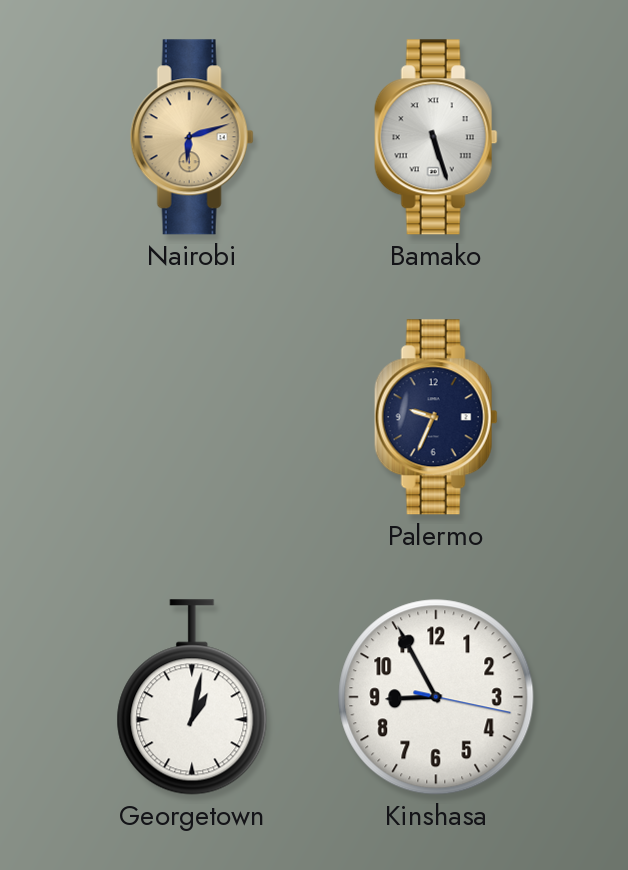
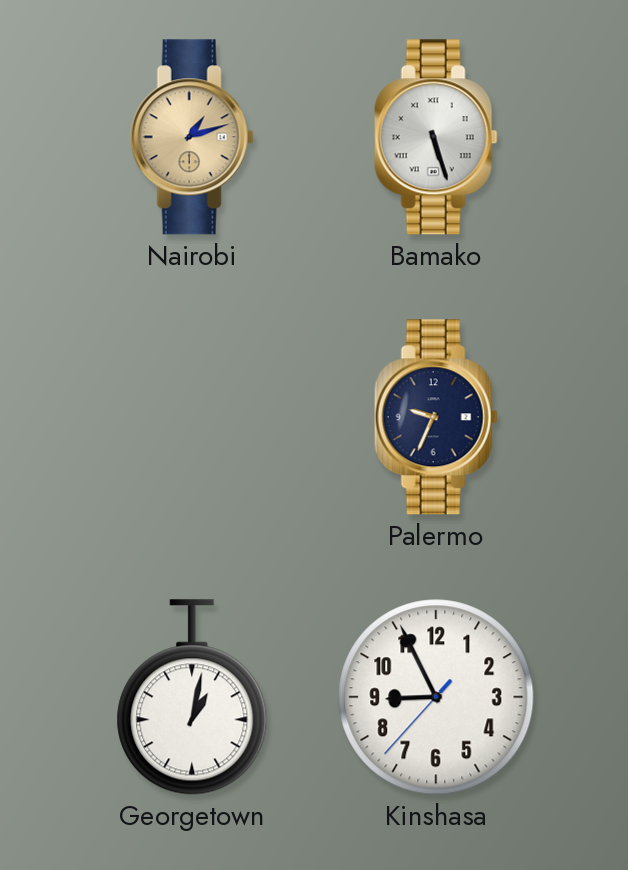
Nairobi: 6:12 -> 1:12
Kinshasa: 8:55:17 -> 8:55:37
